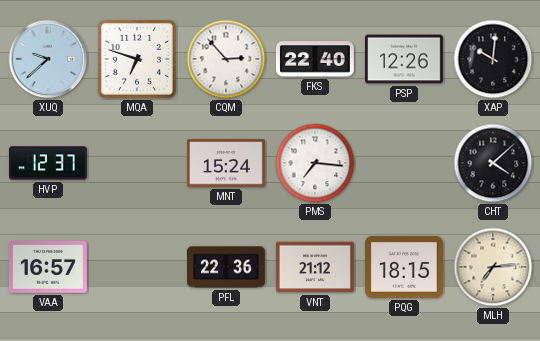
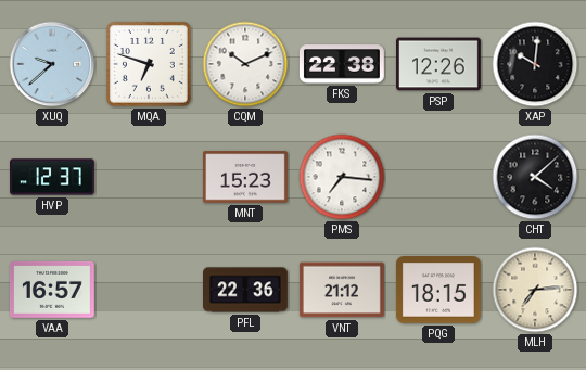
CQM: 2:53 -> 10:11
FKS: 22:40 -> 22:38
MNT: 15:24 -> 15:23
